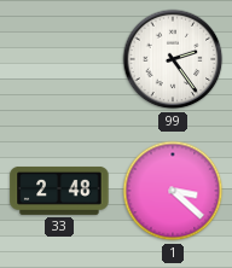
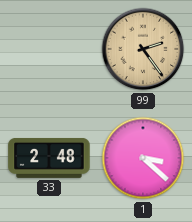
99 dial: white -> champagne
